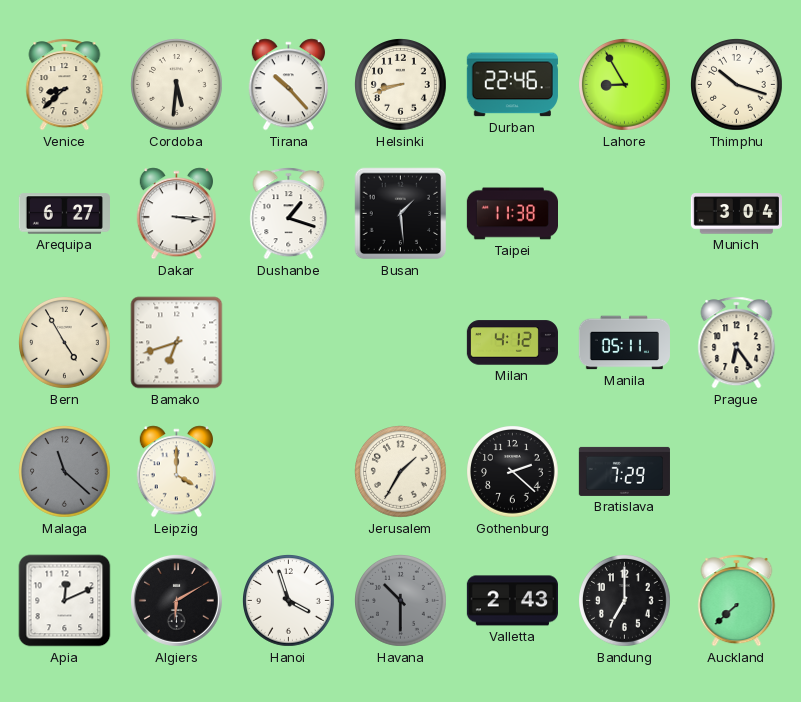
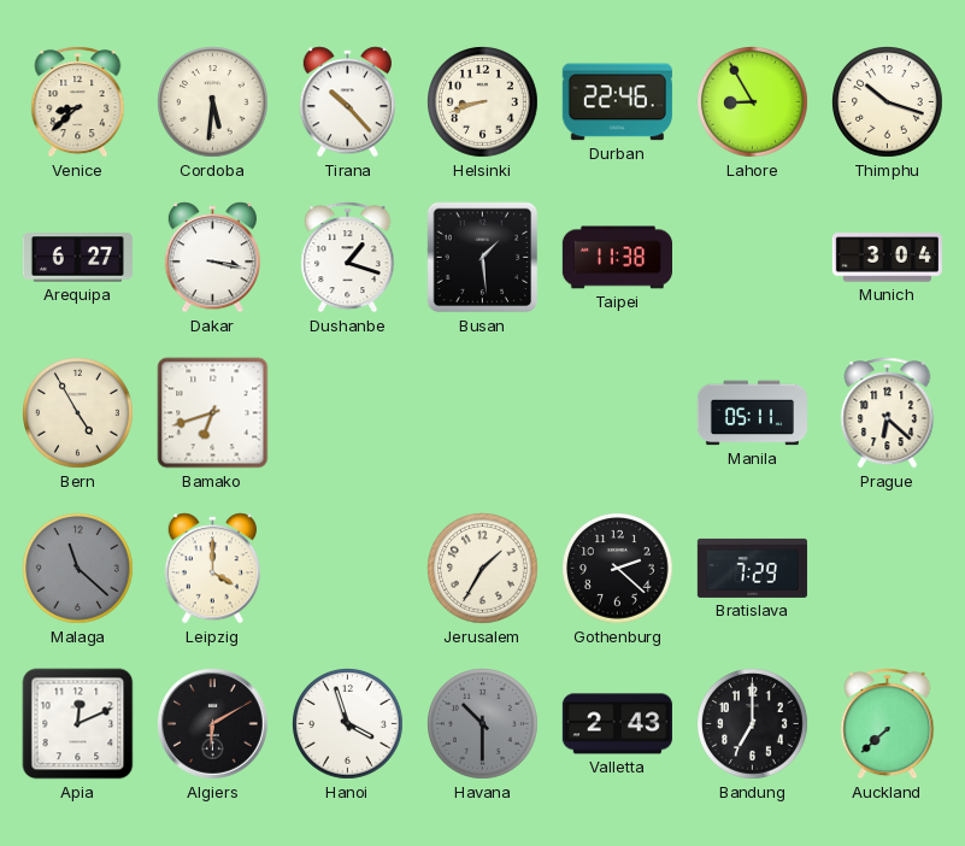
Dakar: 3:16 -> 3:17
Milan: 4:12 -> none
Prague: 6:24 -> 6:22
